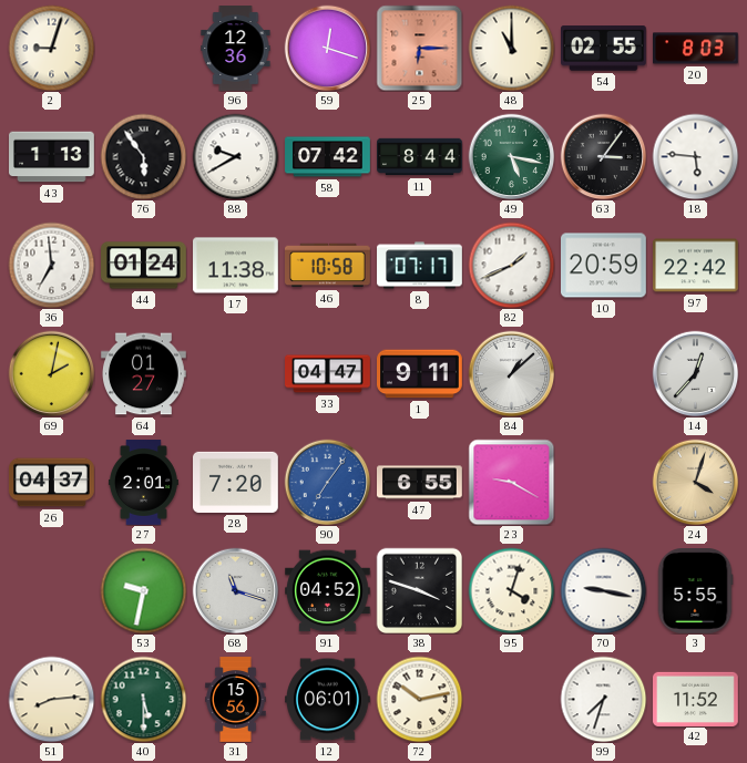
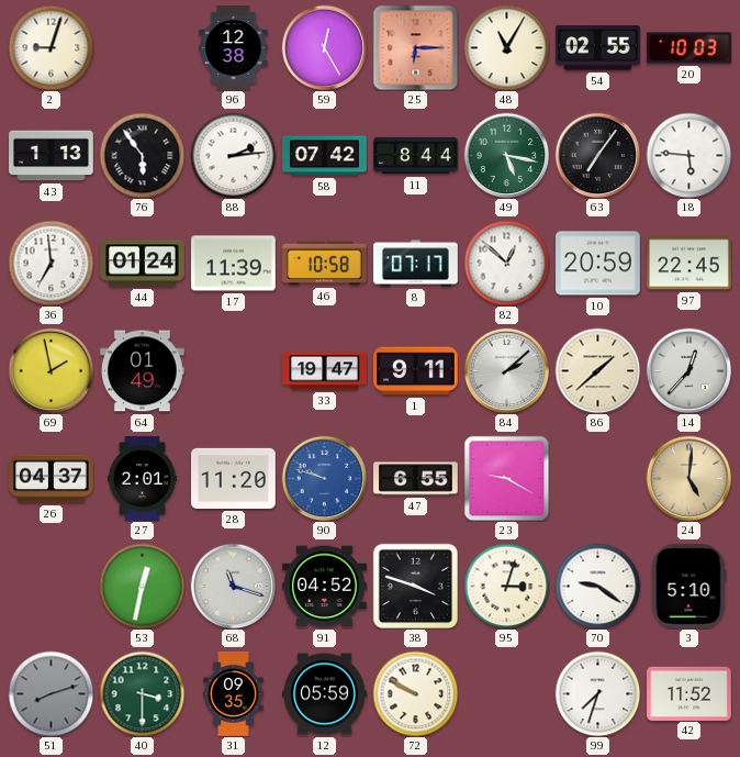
96: 12:36 -> 12:38
59: 12:18 -> 12:25
48: 11:00 -> 11:05
20: 8:03 -> 10:03
88: 9:40 -> 2:14
63: 3:06 -> 7:06
17: 11:38 -> 11:39
82: 1:41 -> 12:52
97: 22:42 -> 22:45
69: 2:02 -> 1:58
64: 01:27 -> 01:49
33: 04:47 -> 19:47
84: 1:08 -> 2:08
86: none -> 1:38
28: 7:20 -> 11:20
90: 7:06 -> 9:48
24: 4:03 -> 5:01
53: 9:32 -> 12:32
95: 4:03 -> 3:03
70: 9:17 -> 9:21
3: 5:55 -> 5:10
51: 8:14 -> 8:12
51 dial: cream -> grey
40: 5:30 -> 3:30
31: 15:56 -> 09:35
12: 06:01 -> 05:59
72: 10:13 -> 9:50
